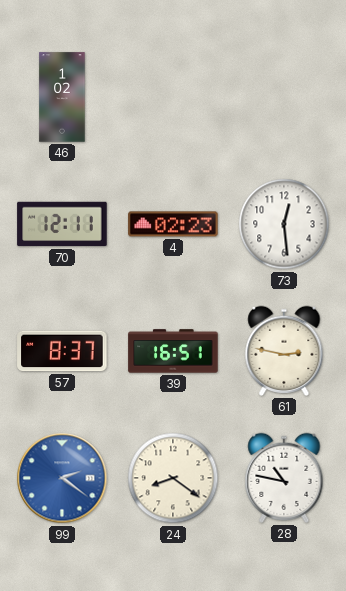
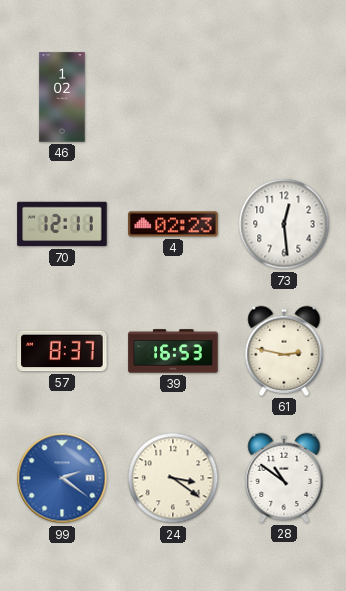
39: 16:51 -> 16:53
24: 8:21 -> 3:21
28: 10:47 -> 10:51
